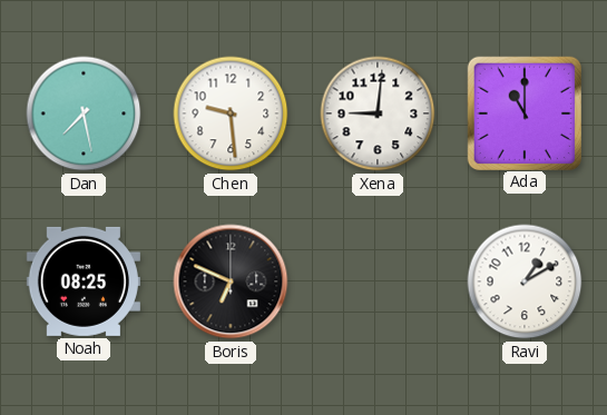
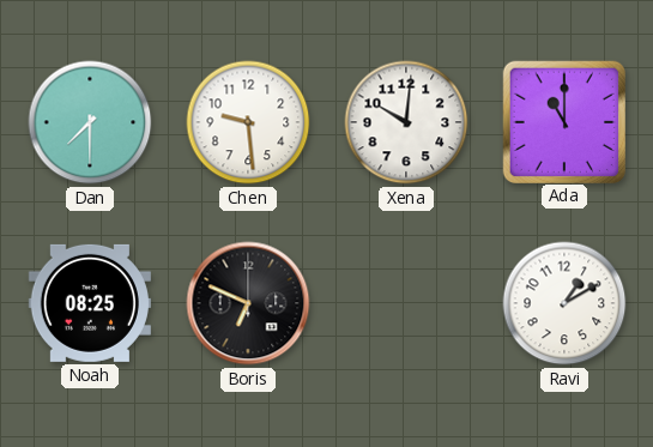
Dan: 7:28 -> 7:30
Xena: 9:01 -> 10:01
